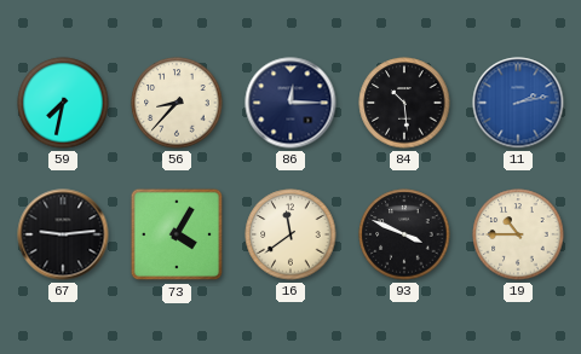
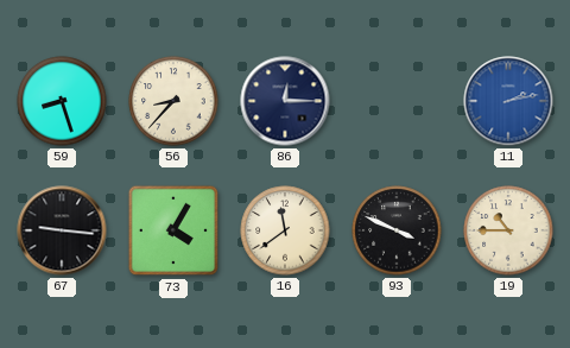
59: 7:32 -> 8:27
84: 10:29 -> none
67: 9:14 -> 9:16
